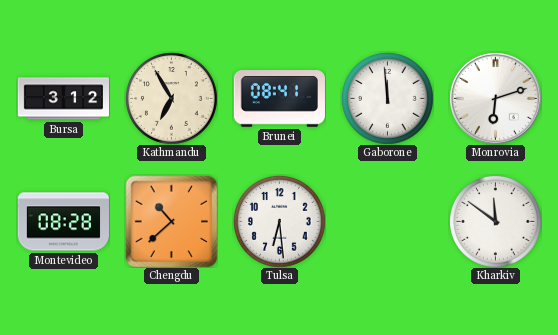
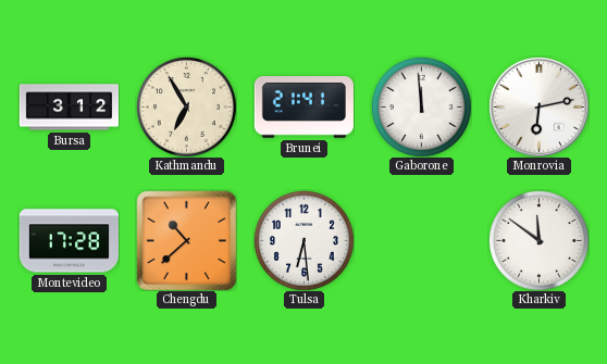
Brunei: 08:41 -> 21:41
Monrovia: 6:12 -> 6:13
Montevideo: 08:28 -> 17:28
